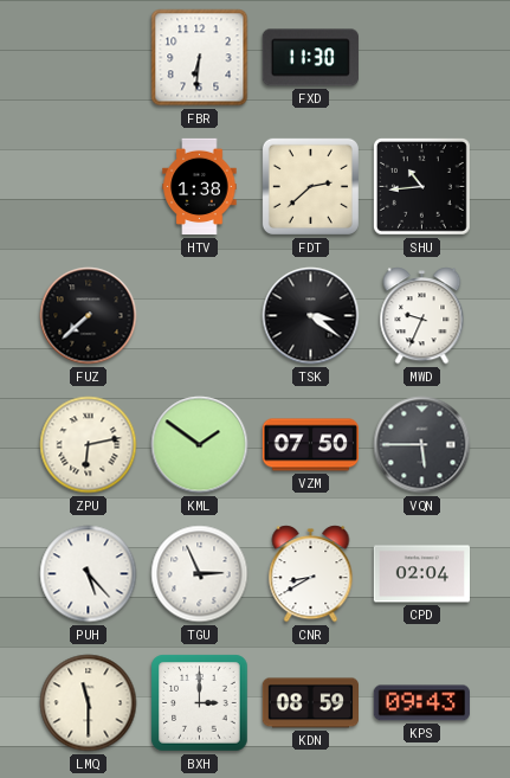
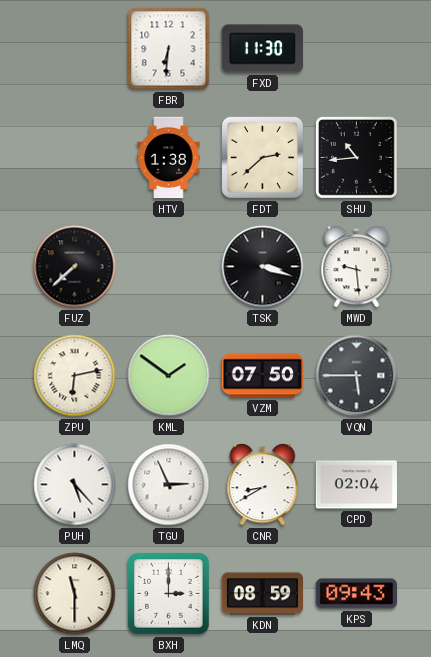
TSK: 3:21 -> 3:18
MWD: 9:34 -> 9:29
